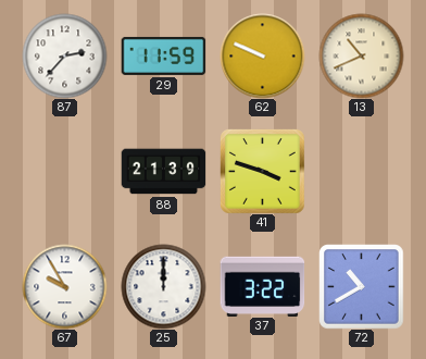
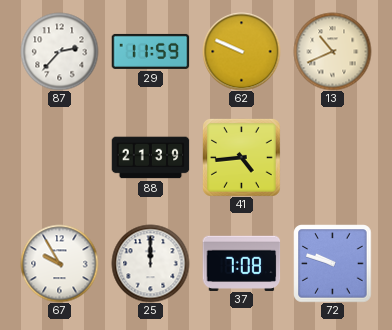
41: 3:48 -> 4:44
37: 3:22 -> 7:08
72: 10:40 -> 9:48
